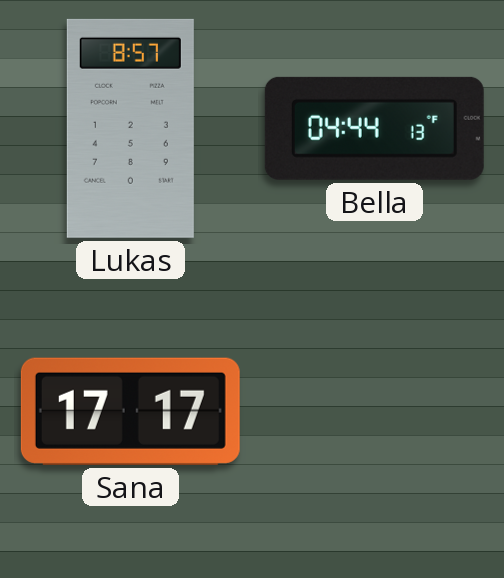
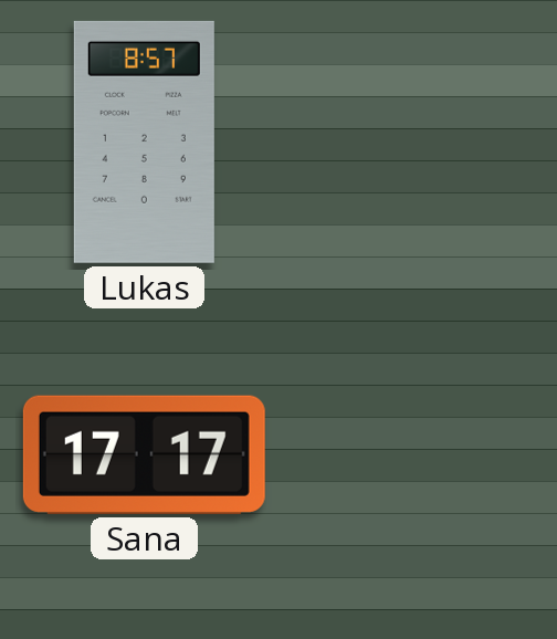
Bella: 04:44 -> none
